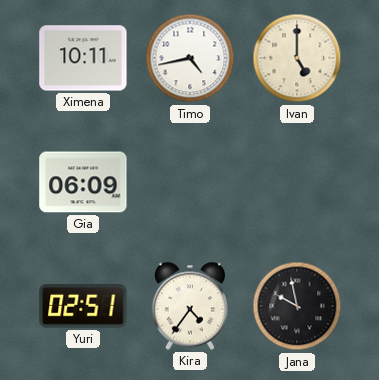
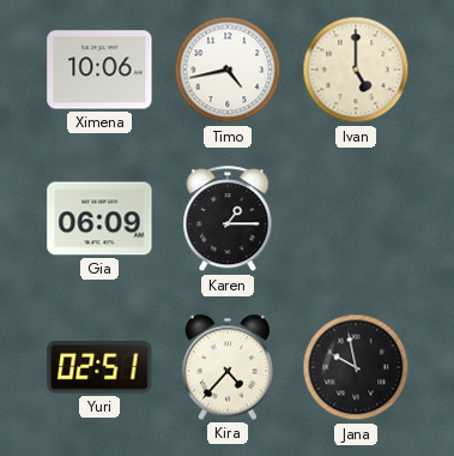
Ximena: 10:11 -> 10:06
Karen: none -> 1:15
Kira: 4:36 -> 4:37
